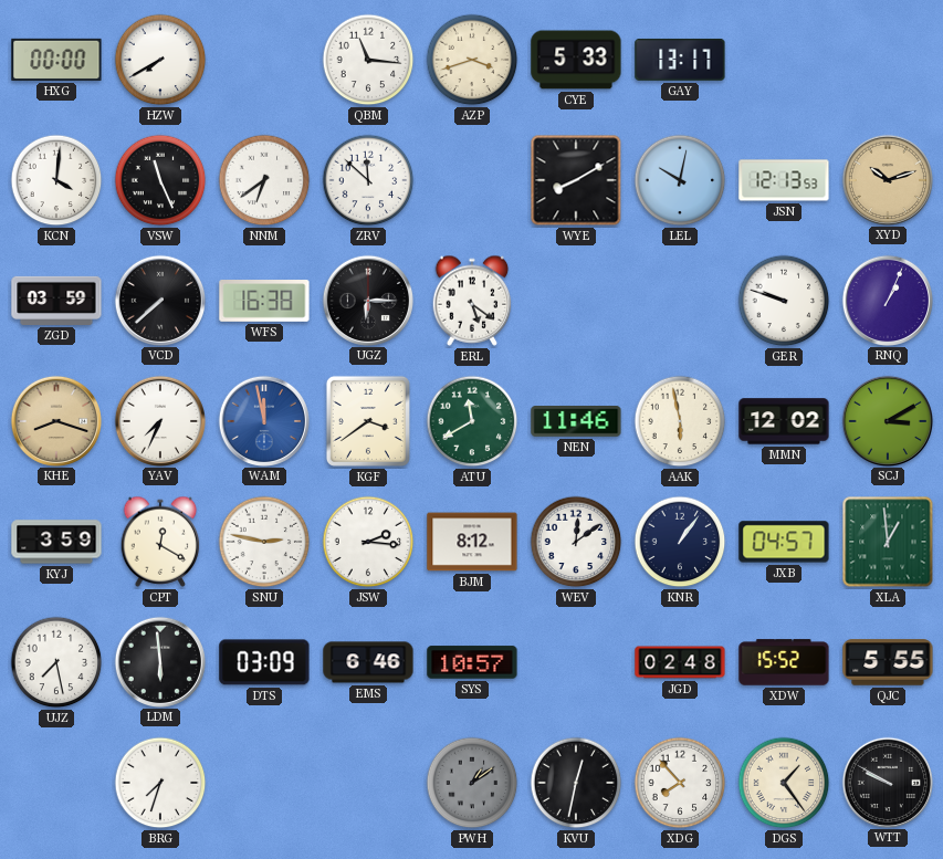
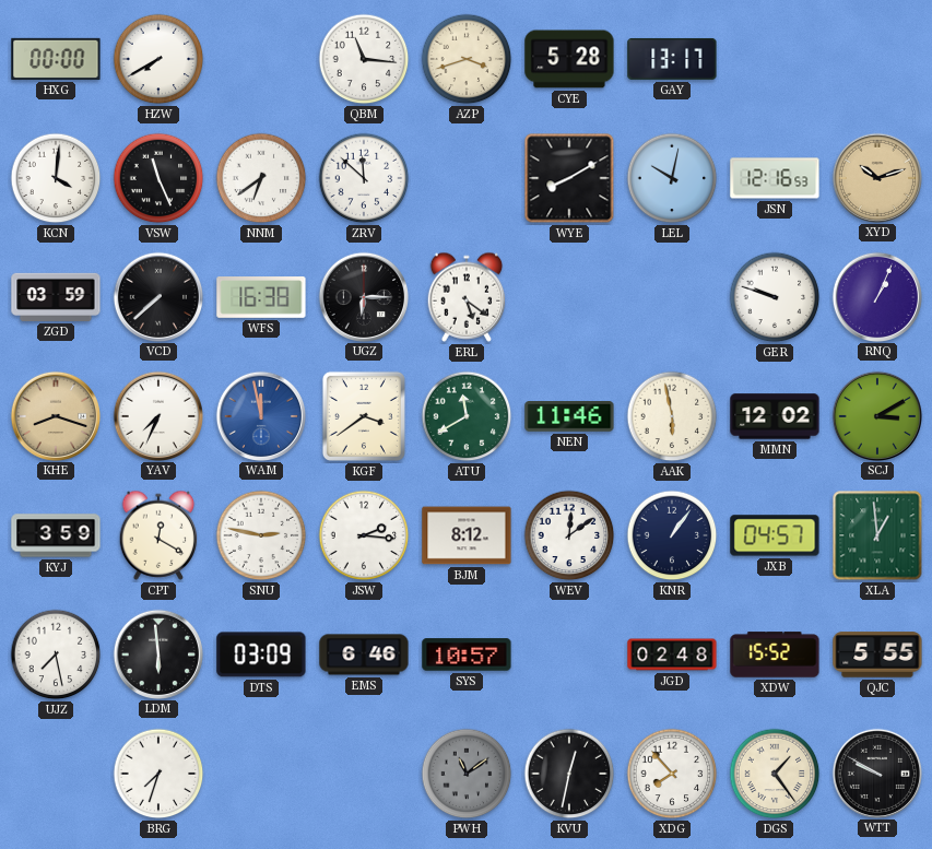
CYE: 5:33 -> 5:28
JSN: 12:13 -> 12:16
PWH: 1:09 -> 11:09
